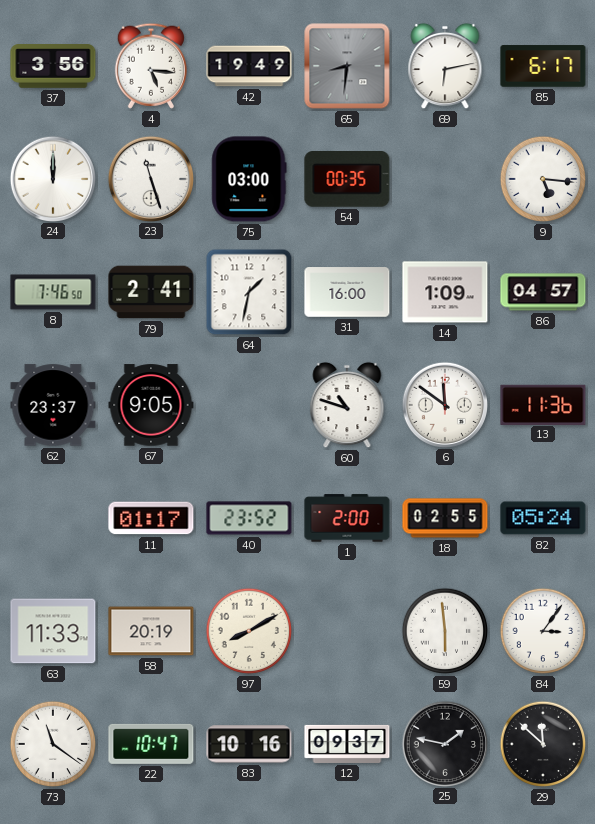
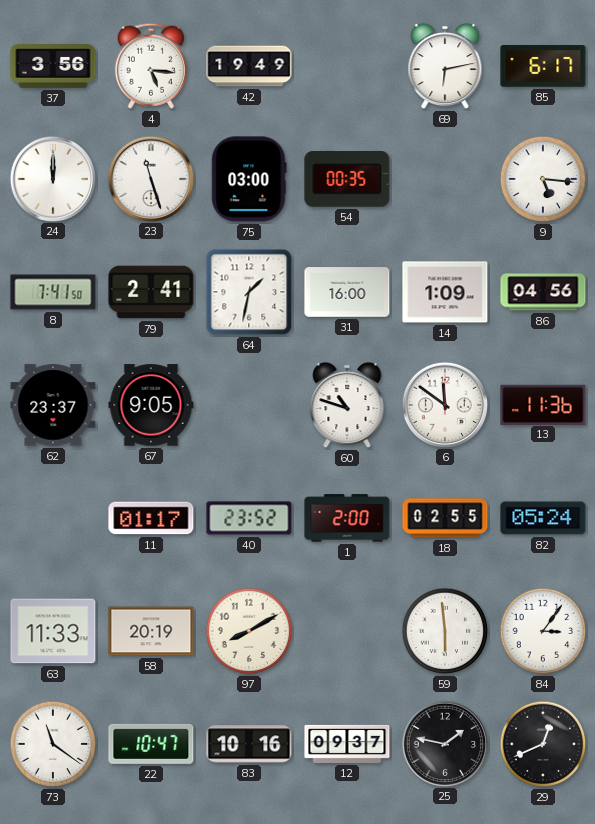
65: 8:31 -> none
8: 7:46 -> 7:41
86: 04:57 -> 04:56
29: 11:52 -> 12:41
